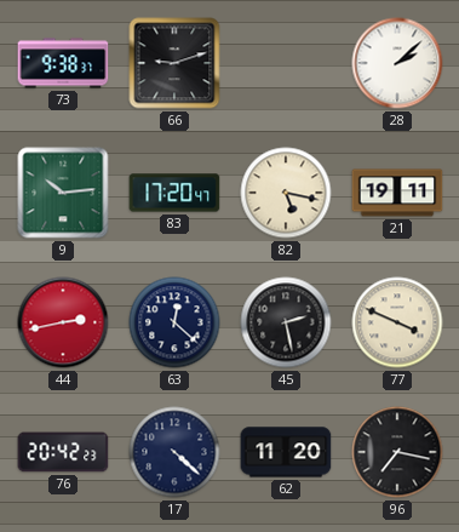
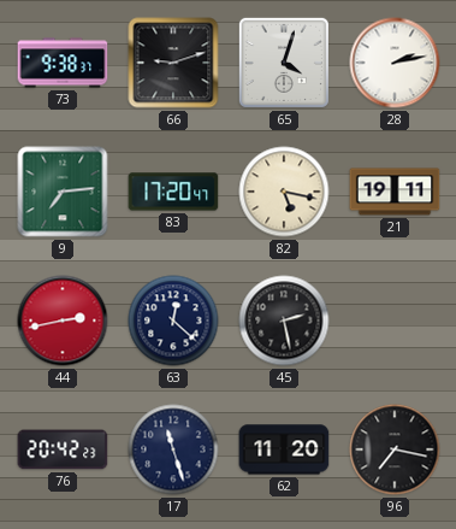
65: none -> 4:03
28: 2:08 -> 2:13
9: 10:14 -> 7:14
77: 3:49 -> none
17: 4:22 -> 11:27
